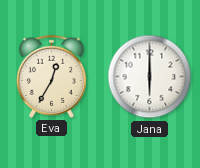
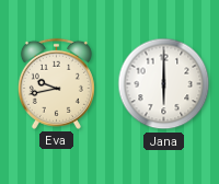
Eva: 12:35 -> 9:43
